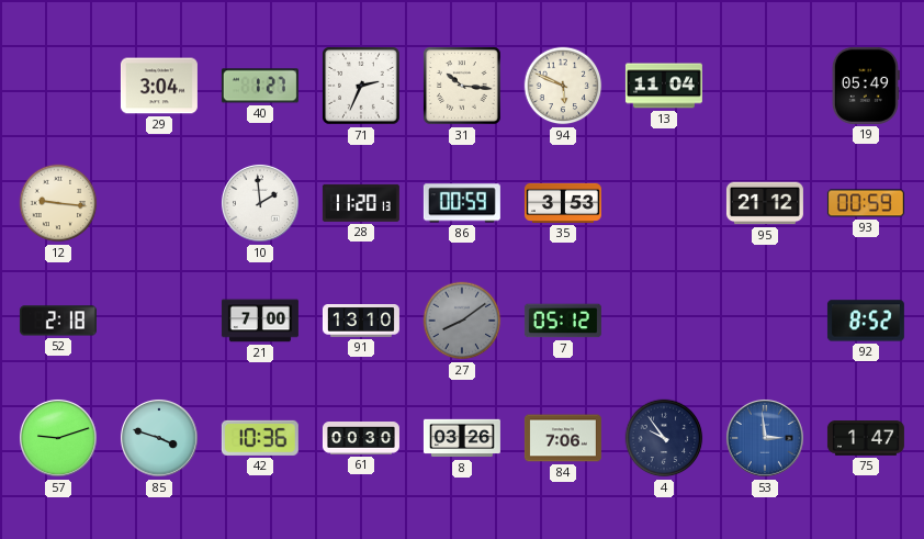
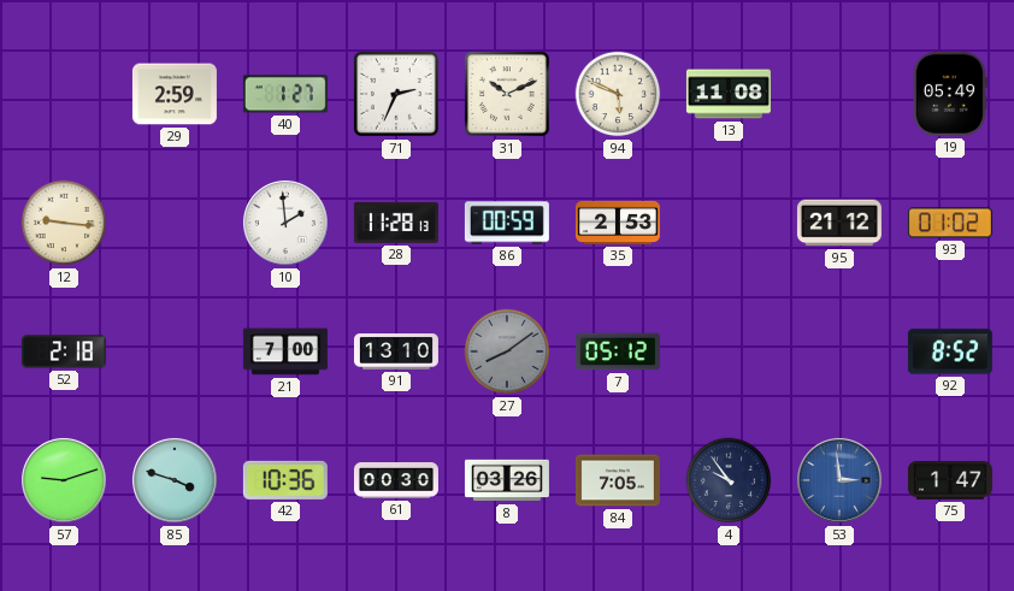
29: 3:04 -> 2:59
31: 10:16 -> 10:11
13: 11:04 -> 11:08
28: 11:20 -> 11:28
35: 3:53 -> 2:53
93: 00:59 -> 01:02
84: 7:06 -> 7:05
